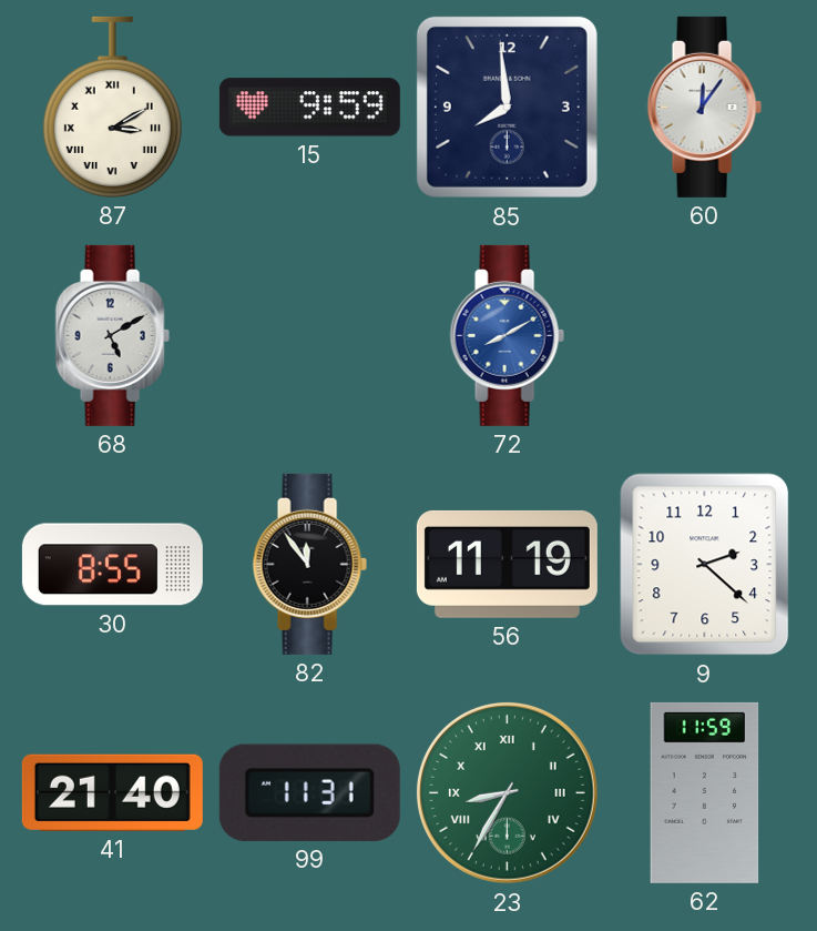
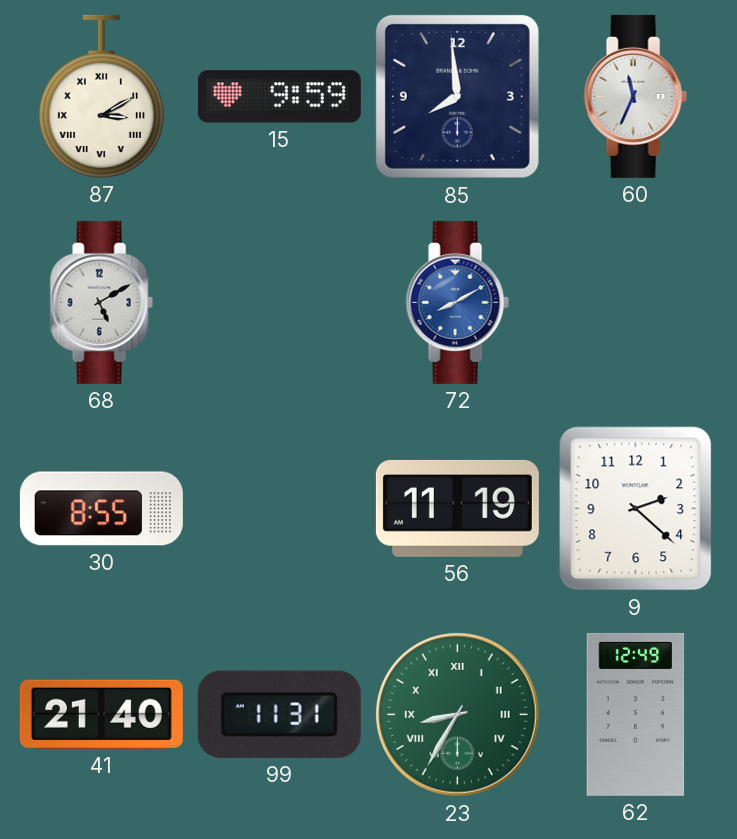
60: 12:06 -> 11:34
82: 11:54 -> none
62: 11:59 -> 12:49
